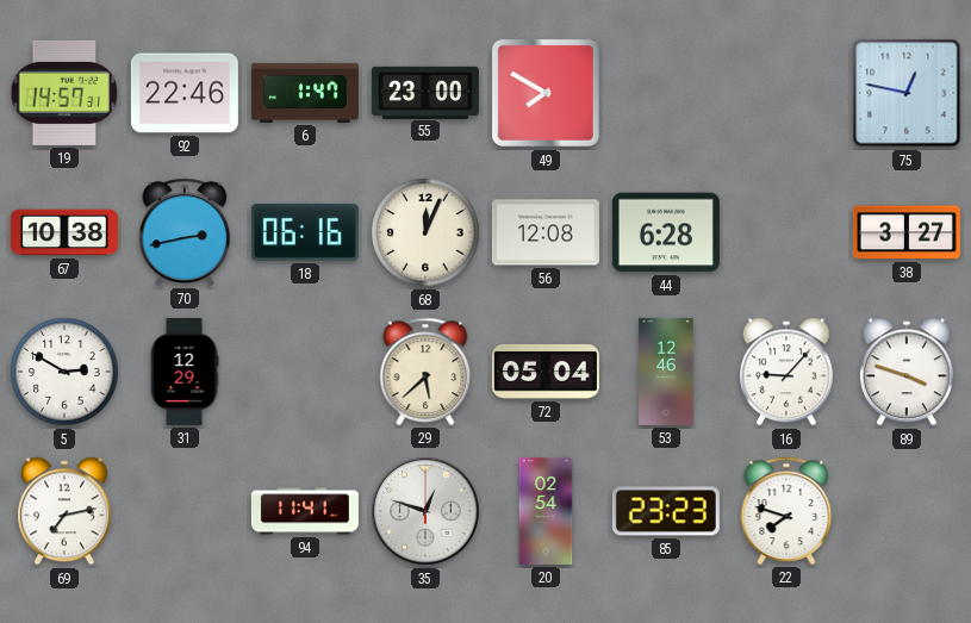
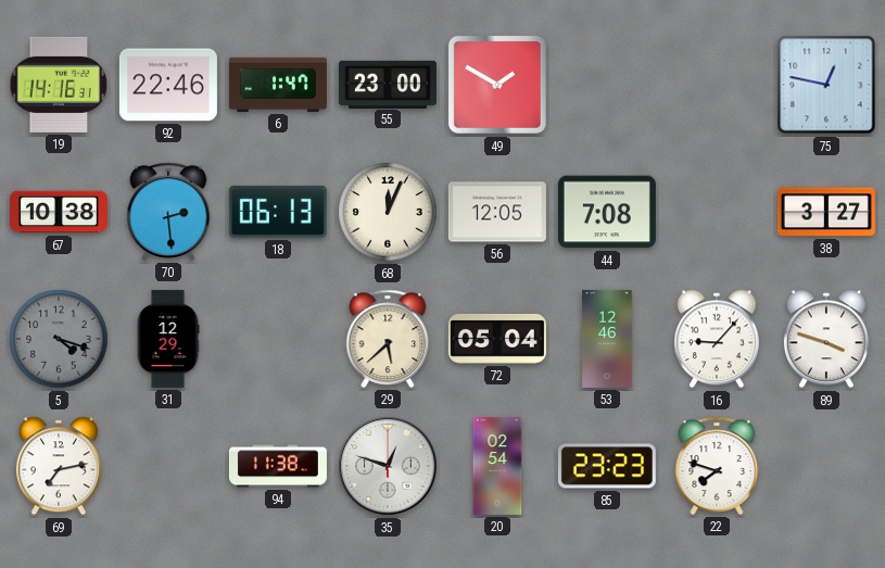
19: 14:57 -> 14:16
49: 7:50 -> 1:50
70: 2:43 -> 2:29
18: 06:16 -> 06:13
56: 12:08 -> 12:05
44: 6:28 -> 7:08
5: 2:50 -> 4:18
5 dial: white -> grey
94: 11:41 -> 11:38
